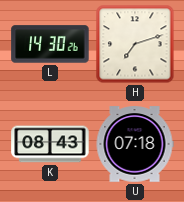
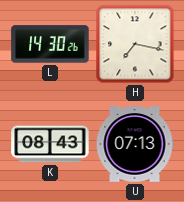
H: 7:12 -> 7:17
U: 07:18 -> 07:13
